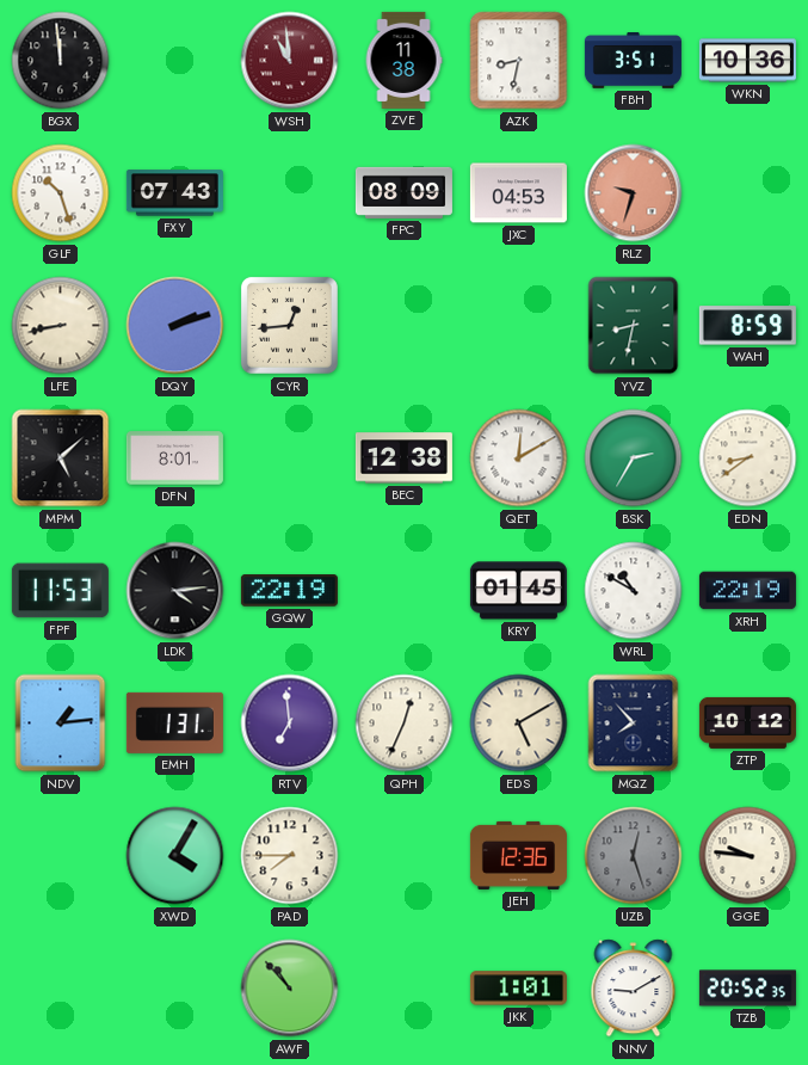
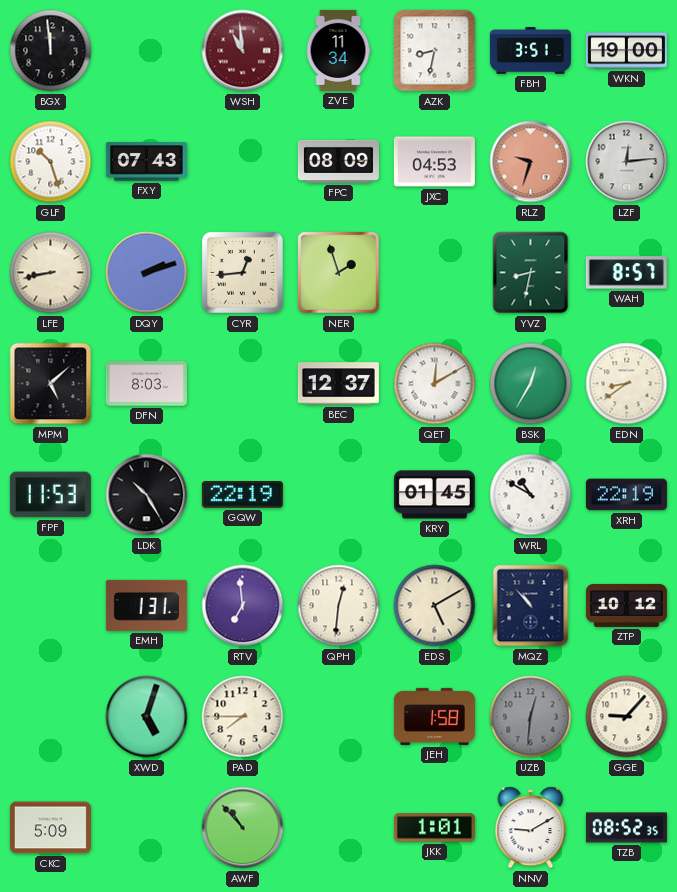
ZVE: 11:38 -> 11:34
WKN: 10:36 -> 19:00
LZF: none -> 12:14
NER: none -> 1:57
WAH: 8:59 -> 8:57
DFN: 8:01 -> 8:03
BEC: 12:38 -> 12:37
BSK: 2:35 -> 12:35
LDK: 4:14 -> 10:25
NDV: 1:14 -> none
QPH: 12:34 -> 12:31
MQZ: 7:53 -> 10:53
XWD: 4:05 -> 5:03
JEH: 12:36 -> 1:58
UZB: 12:27 -> 12:31
GGE: 9:46 -> 9:07
CKC: none -> 5:09
TZB: 20:52 -> 08:52
